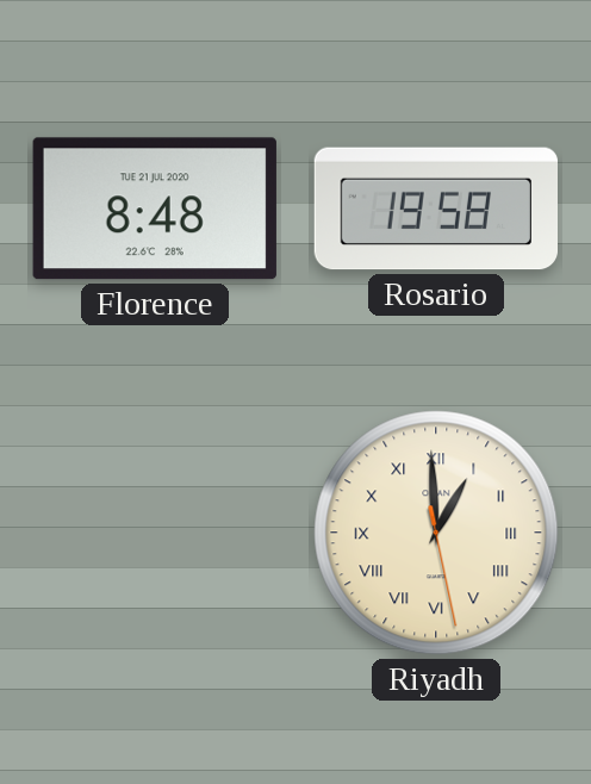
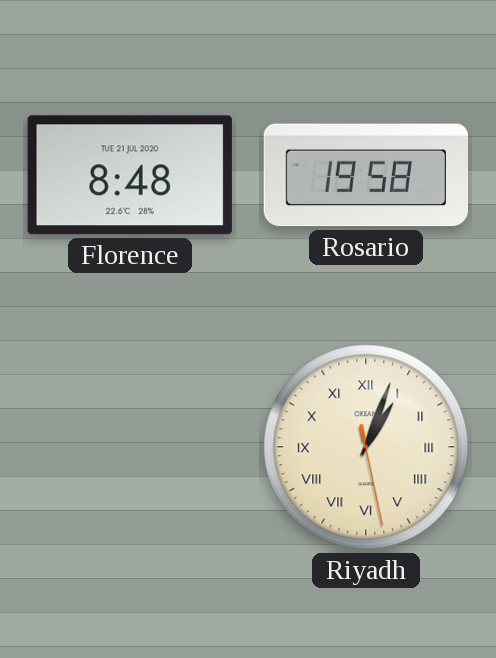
Riyadh: 12:59 -> 1:03
